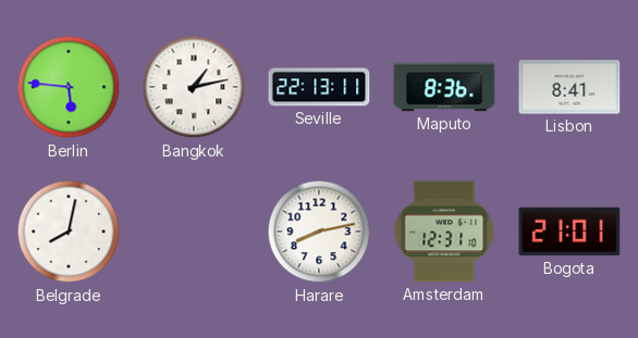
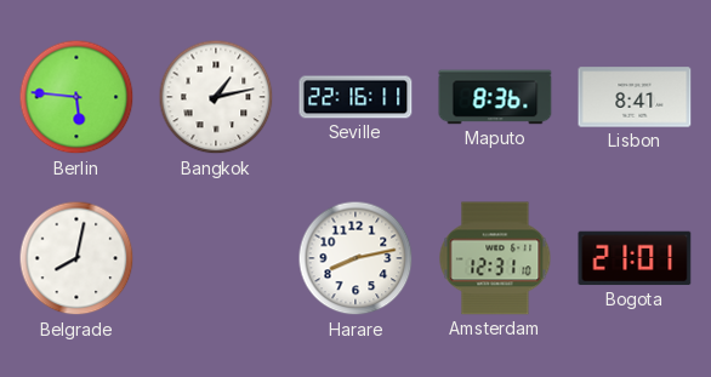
Seville: 22:13 -> 22:16
